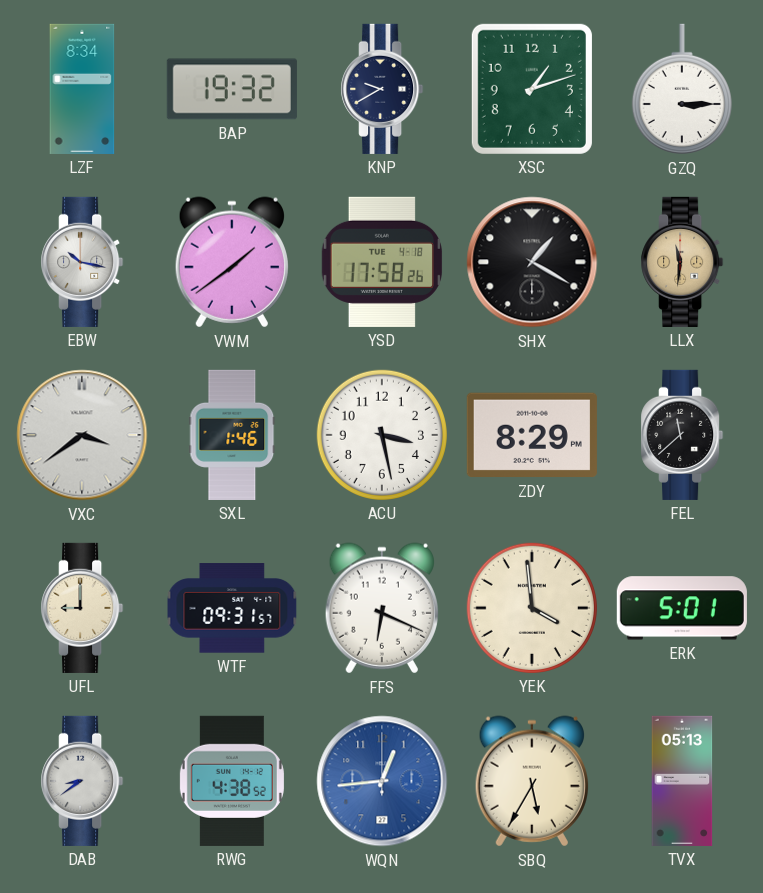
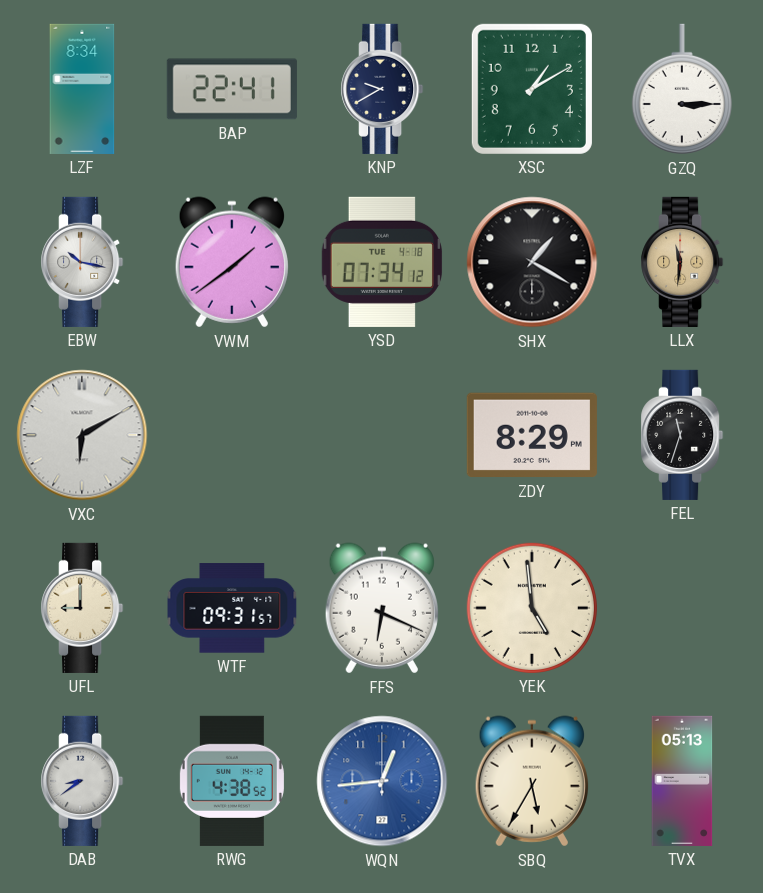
BAP: 19:32 -> 22:41
XSC: 1:12 -> 1:10
YSD: 17:58 -> 07:34
VXC: 3:39 -> 6:10
SXL: 1:46 -> none
ACU: 3:28 -> none
FEL: 11:38 -> 11:33
YEK: 3:59 -> 4:59
ERK: 5:01 -> none
